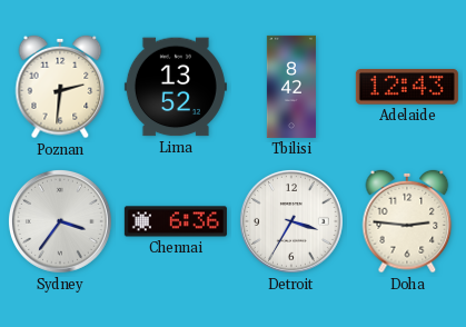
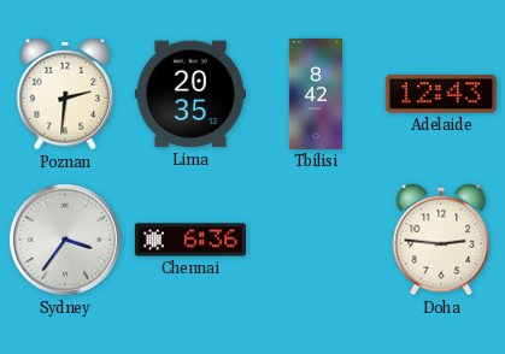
Lima: 13:52 -> 20:35
Detroit: 3:35 -> none
